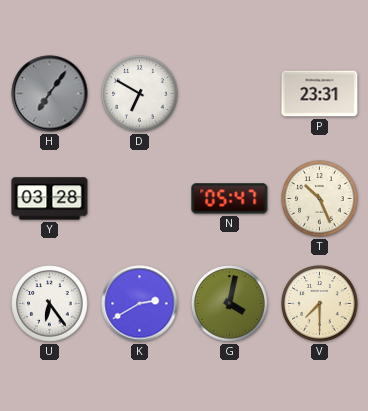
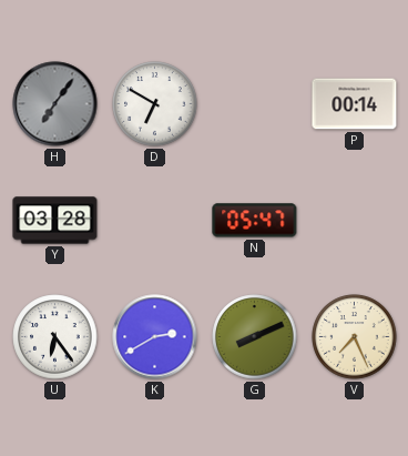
P: 23:31 -> 00:14
T: 10:26 -> none
G: 4:02 -> 8:11
V: 7:30 -> 7:26
